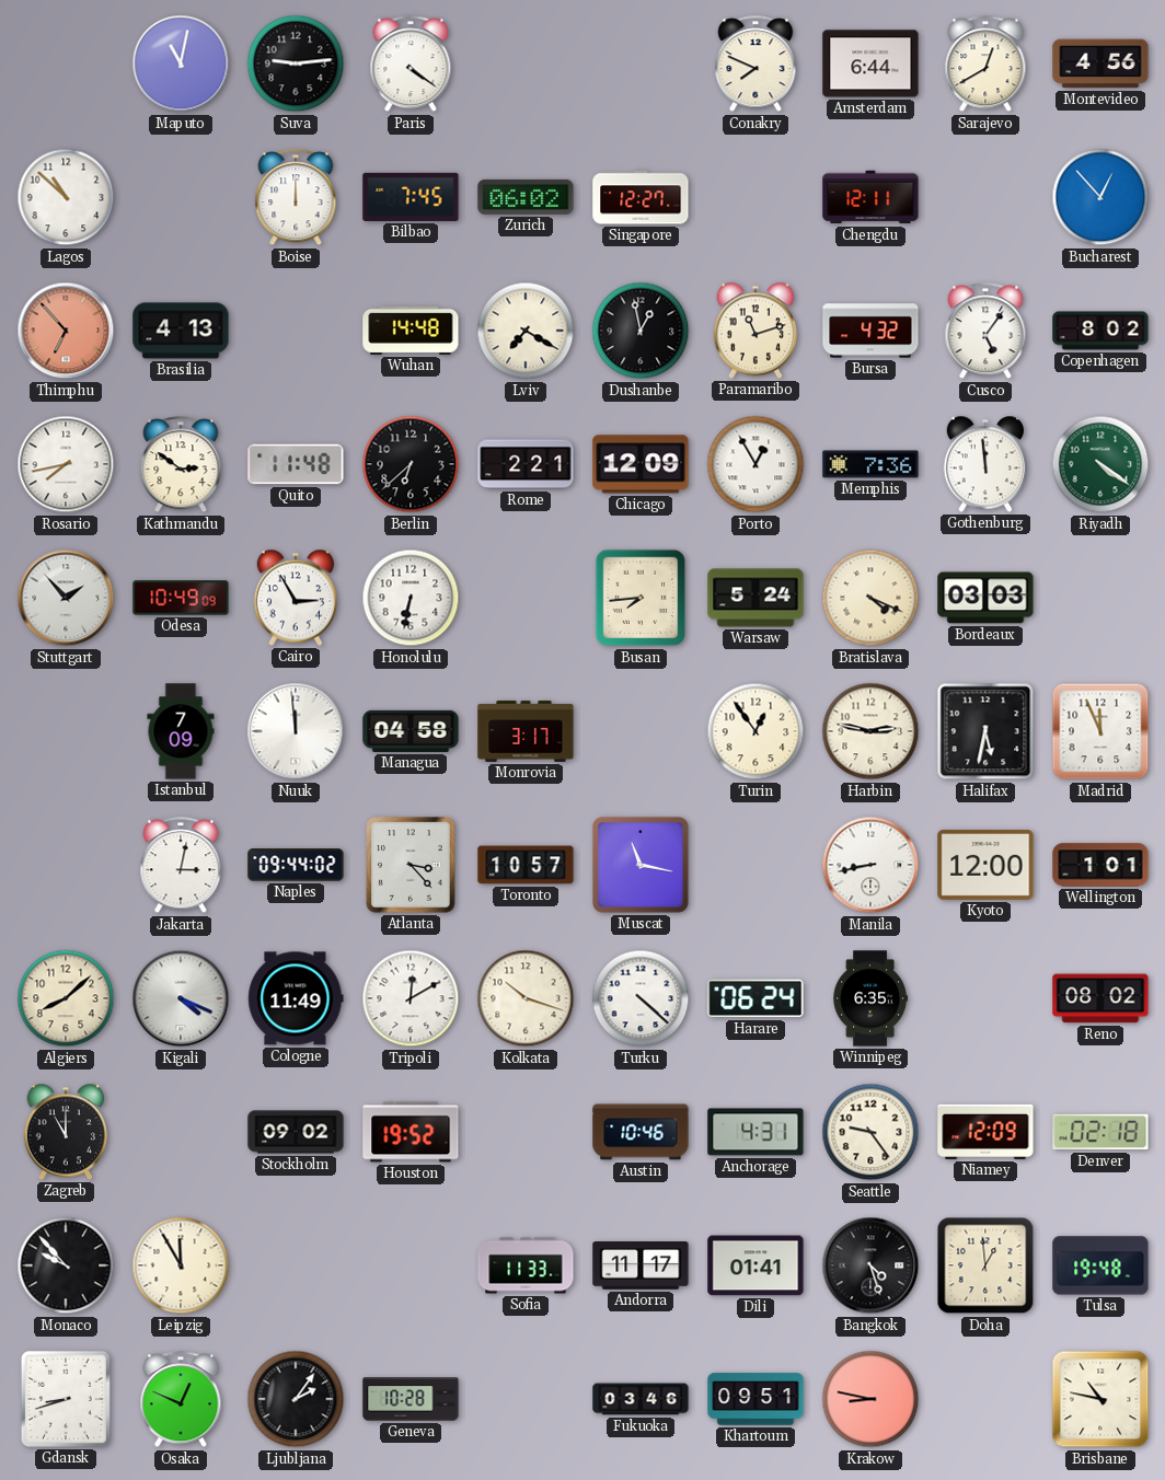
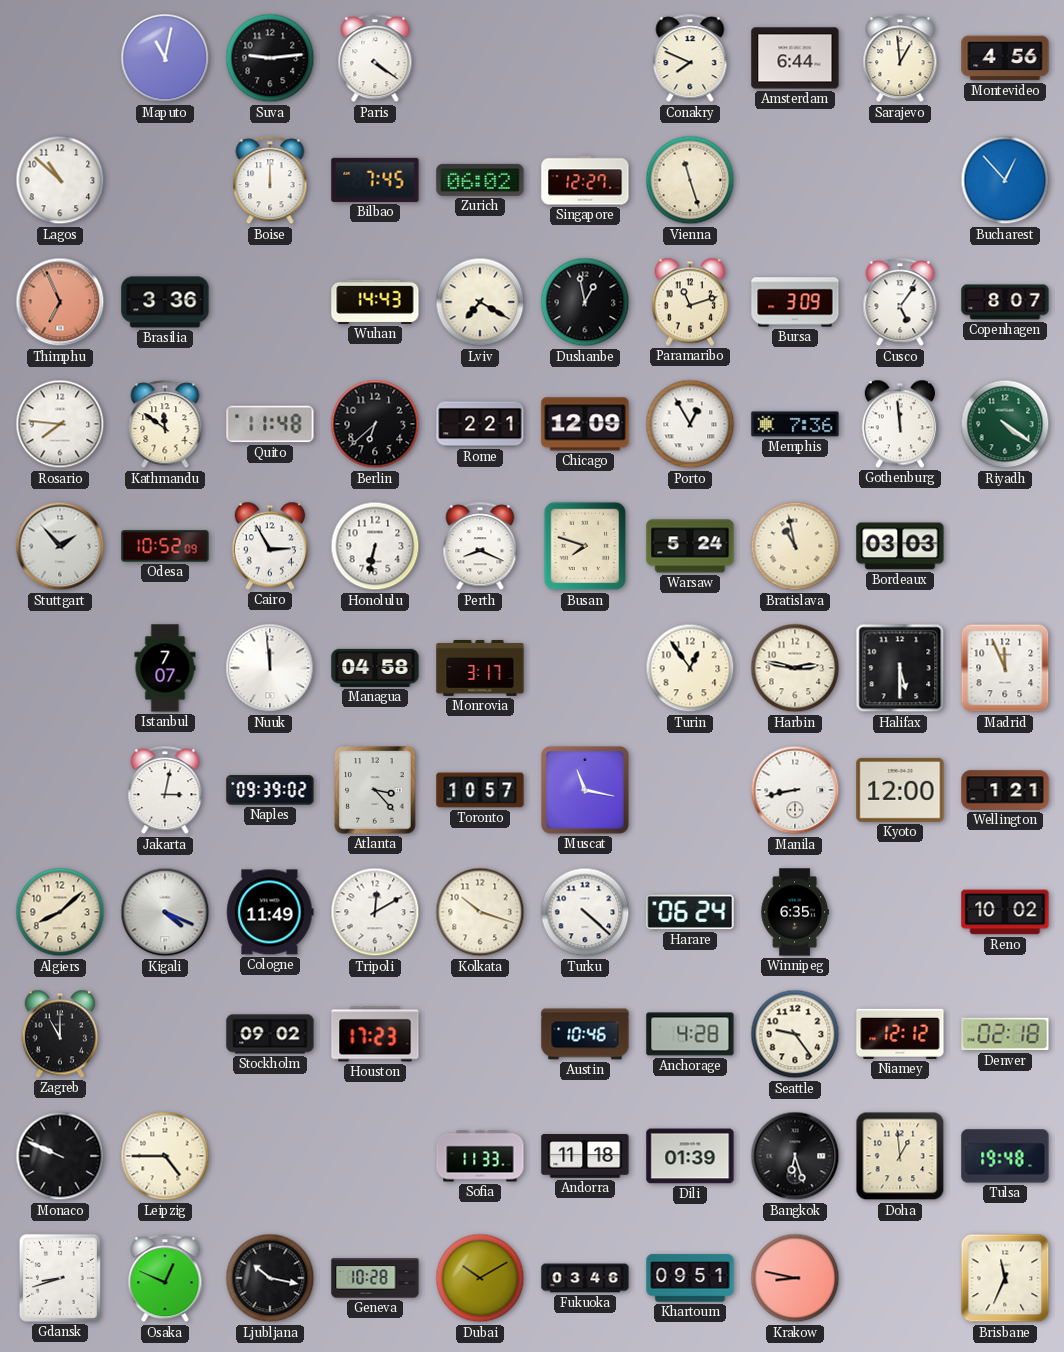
Sarajevo: 12:40 -> 12:59
Vienna: none -> 11:27
Chengdu: 12:11 -> none
Thimphu: 6:53 -> 6:56
Brasilia: 4:13 -> 3:36
Wuhan: 14:48 -> 14:43
Bursa: 4:32 -> 3:09
Copenhagen: 8:02 -> 8:07
Rosario: 7:43 -> 7:46
Kathmandu: 2:51 -> 11:51
Odesa: 10:49 -> 10:52
Perth: none -> 8:19
Busan: 7:44 -> 7:48
Bratislava: 4:19 -> 10:58
Istanbul: 7:09 -> 7:07
Halifax: 5:32 -> 5:30
Naples: 09:44 -> 09:39
Wellington: 1:01 -> 1:21
Reno: 08:02 -> 10:02
Houston: 19:52 -> 17:23
Anchorage: 4:31 -> 4:28
Niamey: 12:09 -> 12:12
Monaco: 9:53 -> 9:49
Leipzig: 11:55 -> 4:45
Andorra: 11:17 -> 11:18
Dili: 01:41 -> 01:39
Bangkok: 4:27 -> 6:27
Ljubljana: 2:06 -> 10:17
Dubai: none -> 10:10
Brisbane: 10:47 -> 11:34
